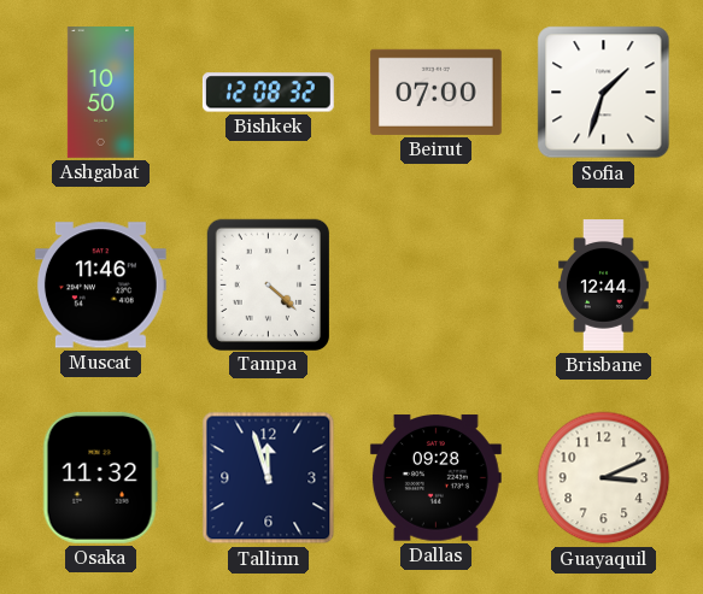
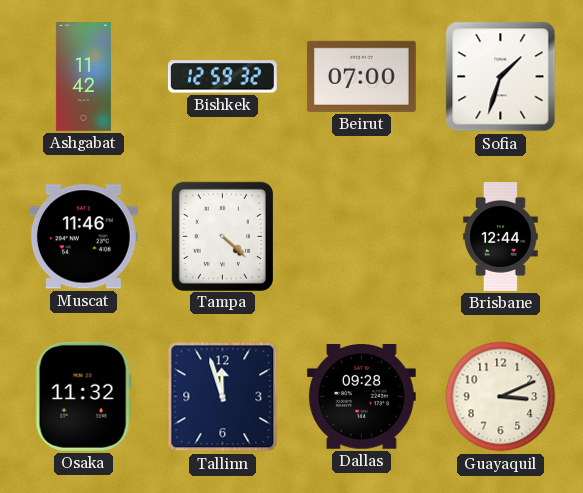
Ashgabat: 10:50 -> 11:42
Bishkek: 12:08 -> 12:59
